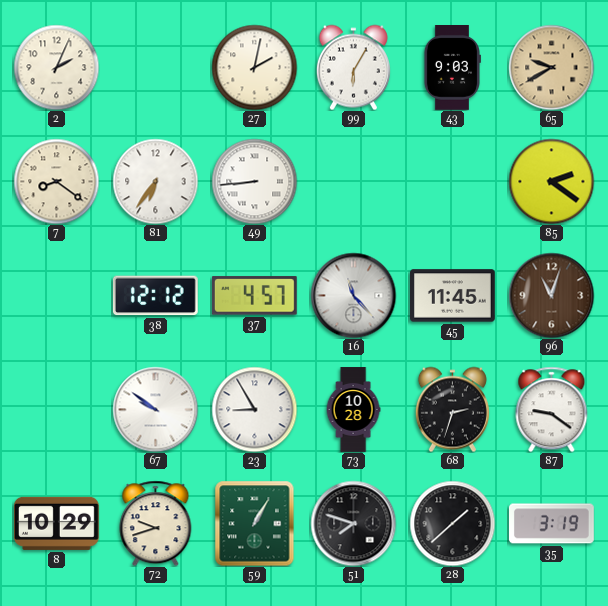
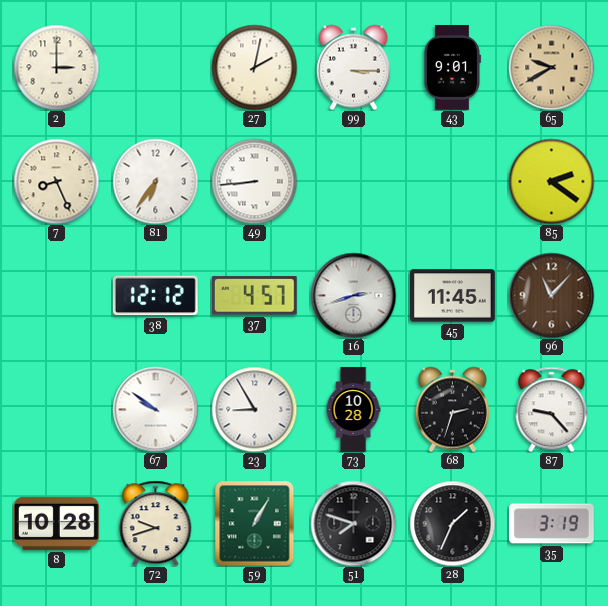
2: 2:04 -> 3:00
99: 6:05 -> 3:15
43: 9:03 -> 9:01
7: 8:21 -> 8:26
16: 11:23 -> 2:42
96: 11:03 -> 11:07
87: 9:21 -> 9:23
8: 10:29 -> 10:28
28: 1:38 -> 1:34
